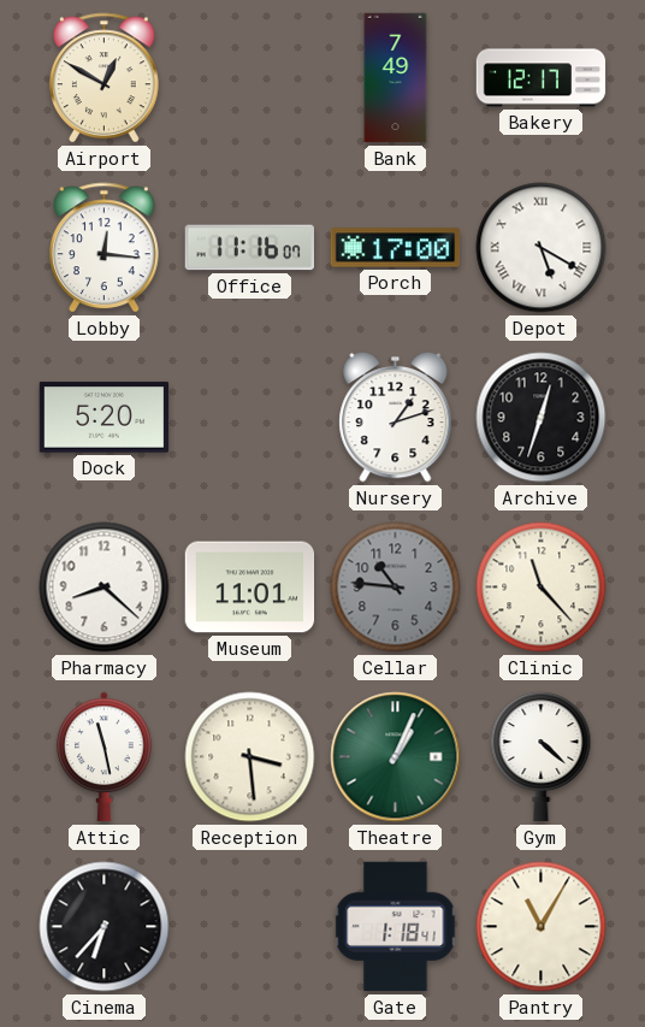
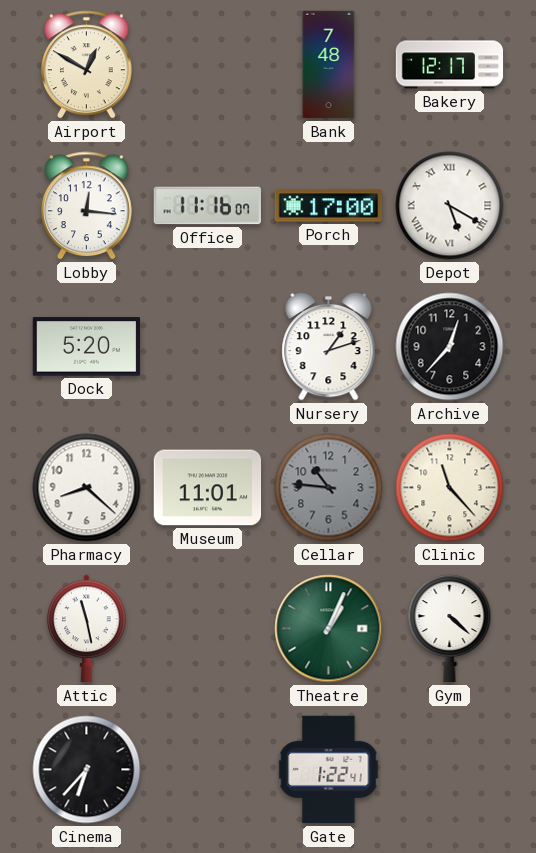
Bank: 7:49 -> 7:48
Archive: 12:33 -> 12:37
Reception: 3:29 -> none
Gate: 1:18 -> 1:22
Pantry: 11:05 -> none
